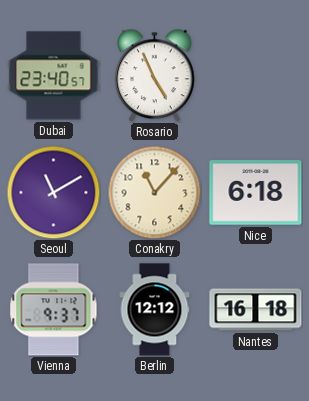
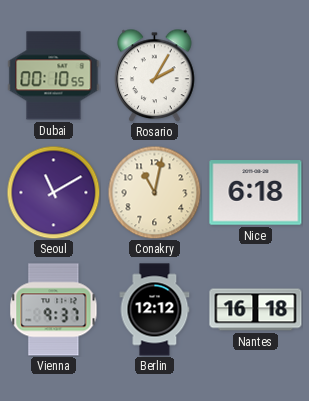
Dubai: 23:40 -> 00:10
Rosario: 4:56 -> 2:05
Conakry: 11:07 -> 11:02
